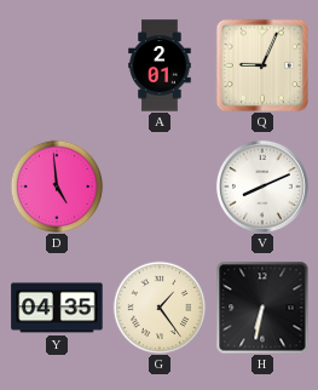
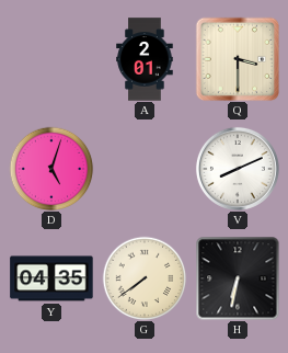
Q: 9:04 -> 3:30
D: 4:59 -> 5:03
G: 1:24 -> 7:39
